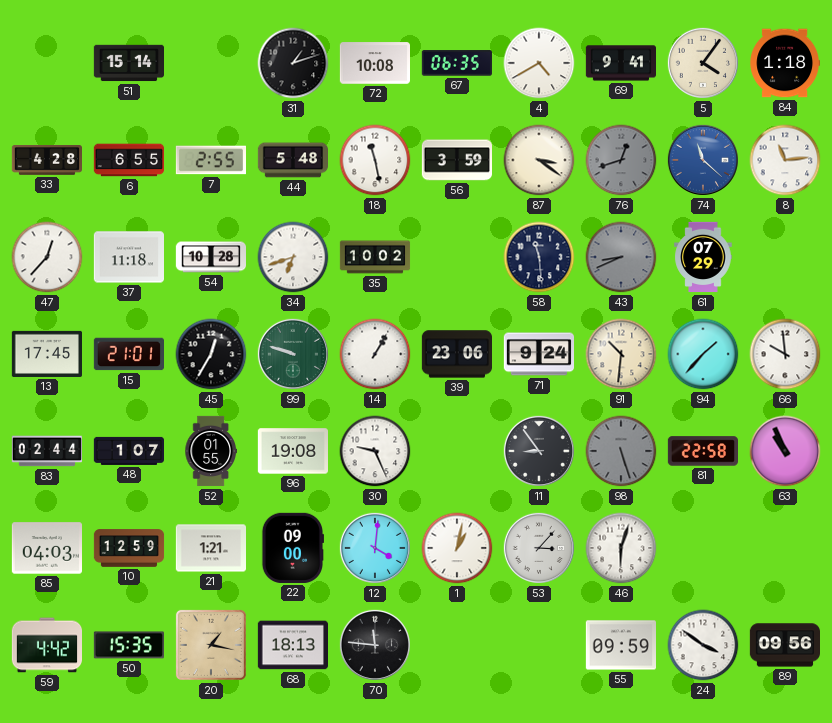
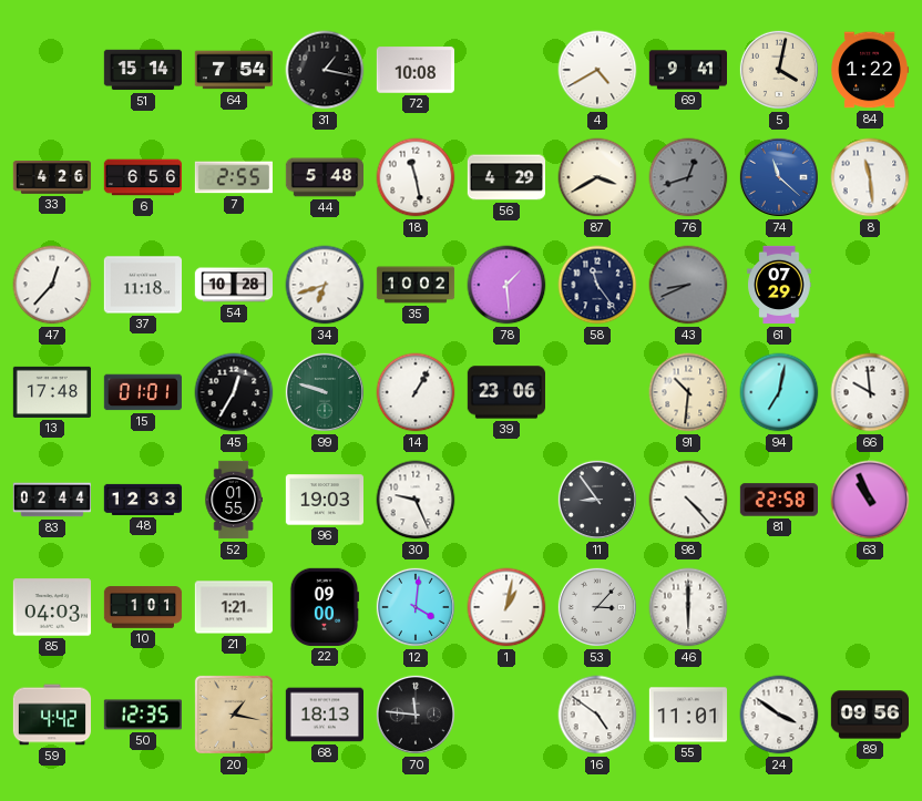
64: none -> 7:54
31: 1:12 -> 1:17
67: 06:35 -> none
5: 4:06 -> 4:02
84: 1:18 -> 1:22
33: 4:28 -> 4:26
6: 6:55 -> 6:56
56: 3:59 -> 4:29
87: 3:21 -> 3:40
8: 11:14 -> 11:29
78: none -> 1:29
58: 11:29 -> 11:24
13: 17:45 -> 17:48
15: 21:01 -> 01:01
71: 9:24 -> none
94: 1:37 -> 7:02
48: 1:07 -> 12:33
96: 19:08 -> 19:03
98: 5:27 -> 4:23
98 dial: grey -> white
10: 12:59 -> 1:01
46: 6:03 -> 6:00
50: 15:35 -> 12:35
16: none -> 4:51
55: 09:59 -> 11:01
